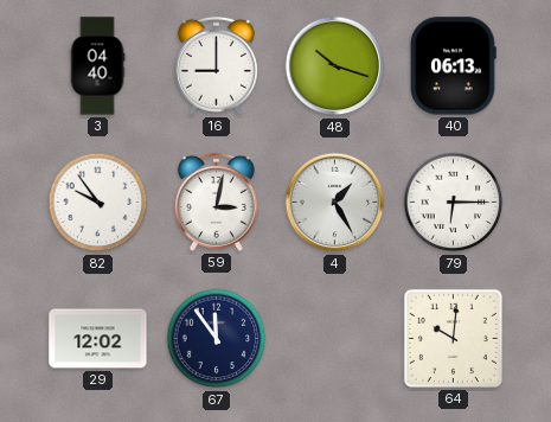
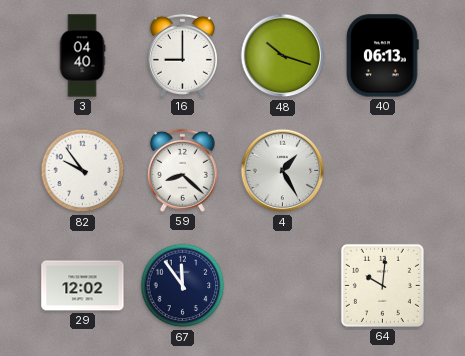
59: 3:02 -> 8:22
79: 6:15 -> none
